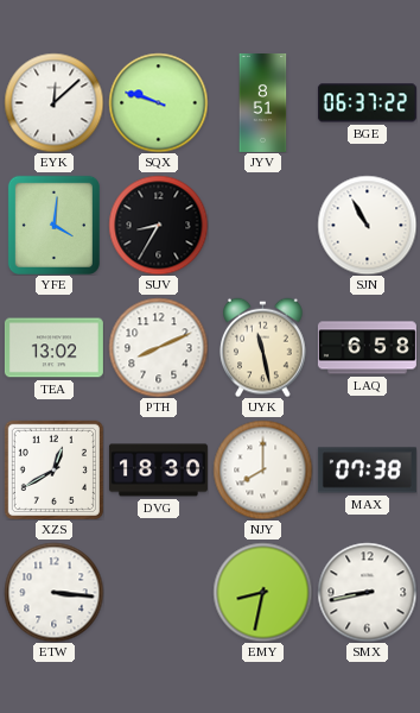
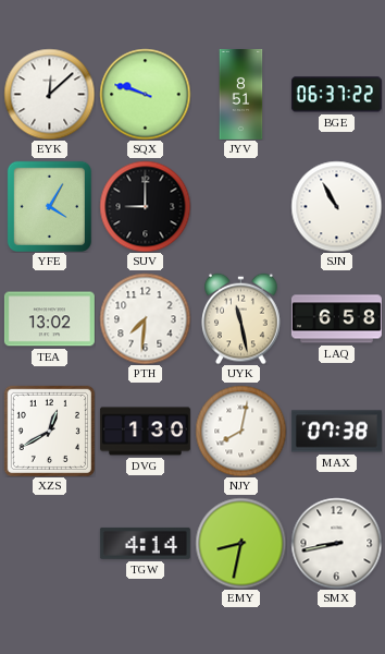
YFE: 4:01 -> 4:05
SUV: 8:35 -> 9:00
PTH: 8:11 -> 7:31
DVG: 18:30 -> 1:30
NJY: 8:00 -> 8:02
ETW: 3:16 -> none
TGW: none -> 4:14
